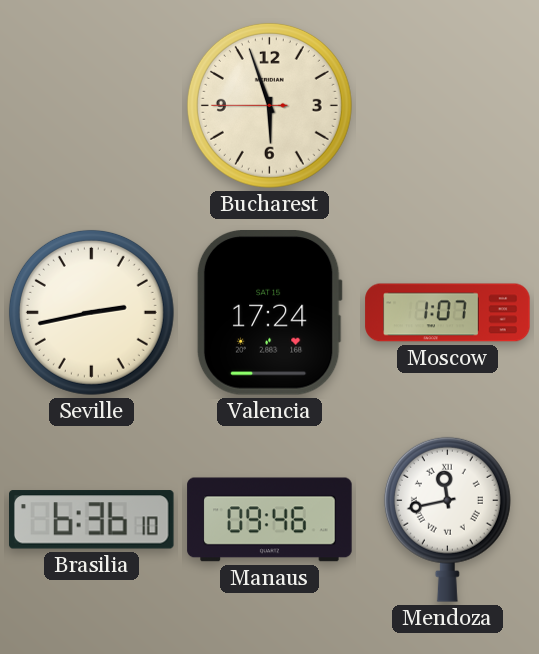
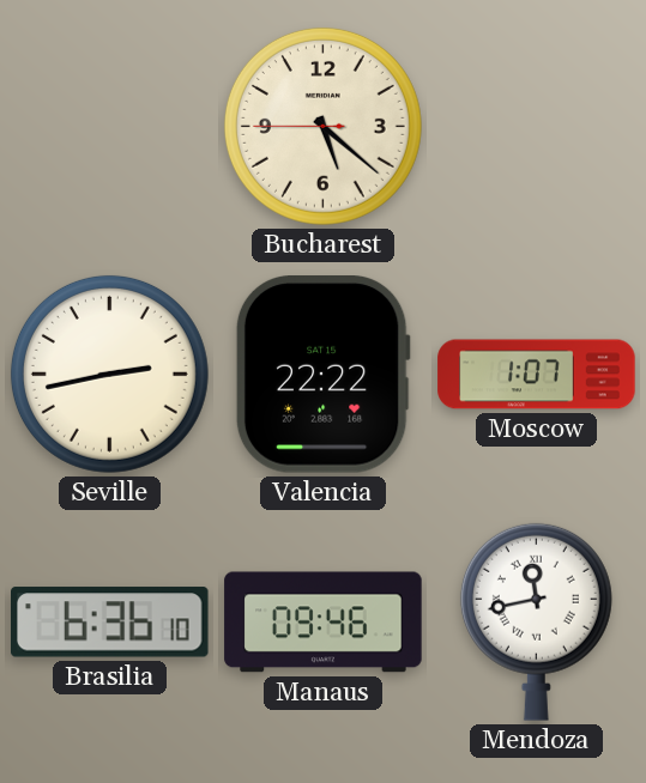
Bucharest: 5:56 -> 5:21
Valencia: 17:24 -> 22:22
